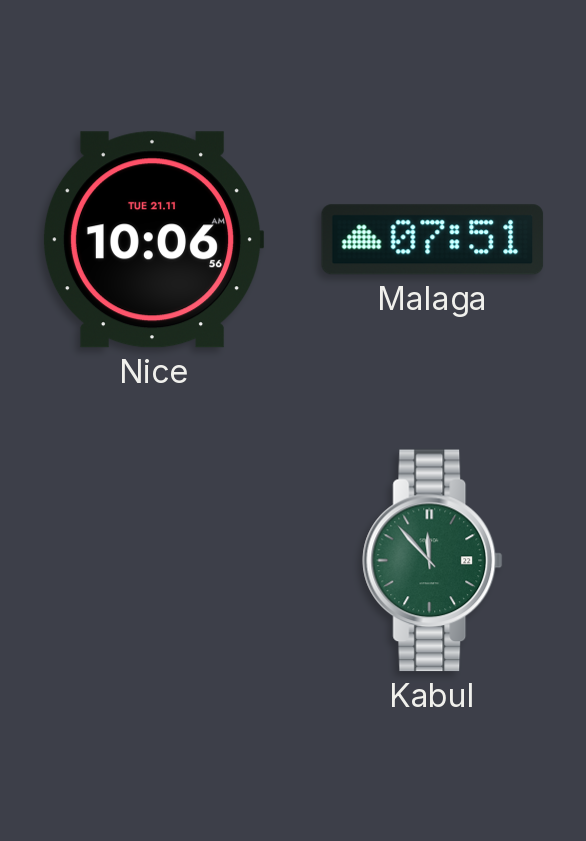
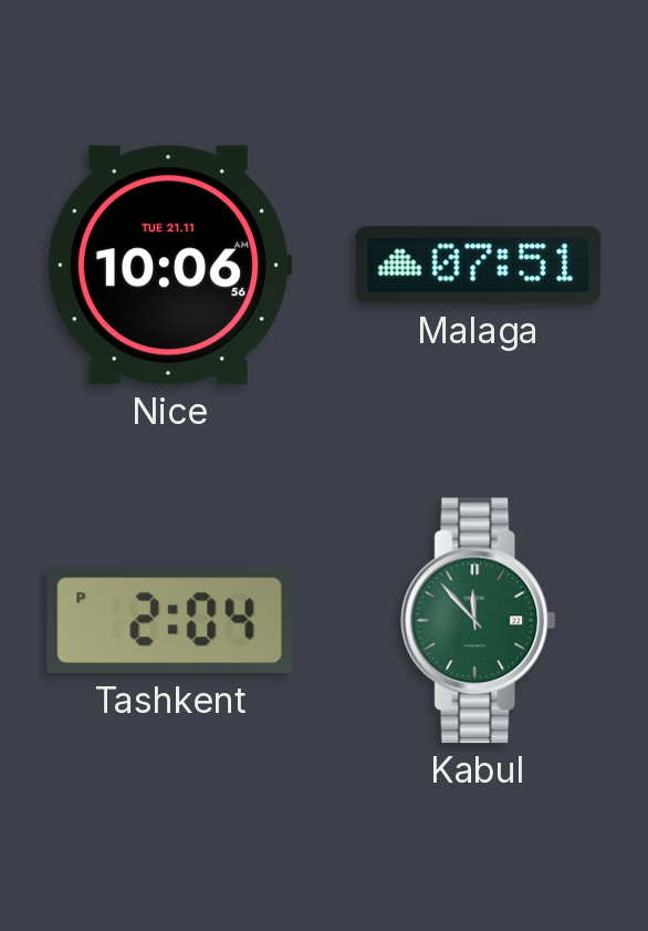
Tashkent: none -> 2:04
